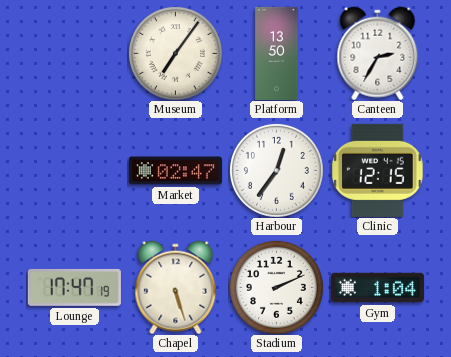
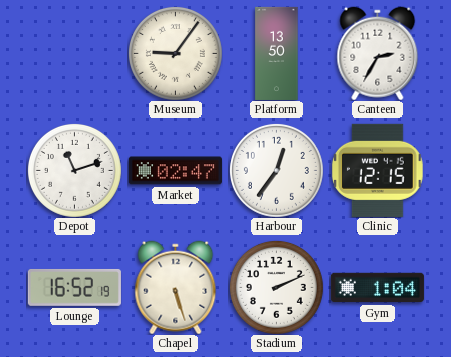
Museum: 7:06 -> 9:06
Depot: none -> 11:12
Lounge: 17:47 -> 16:52
